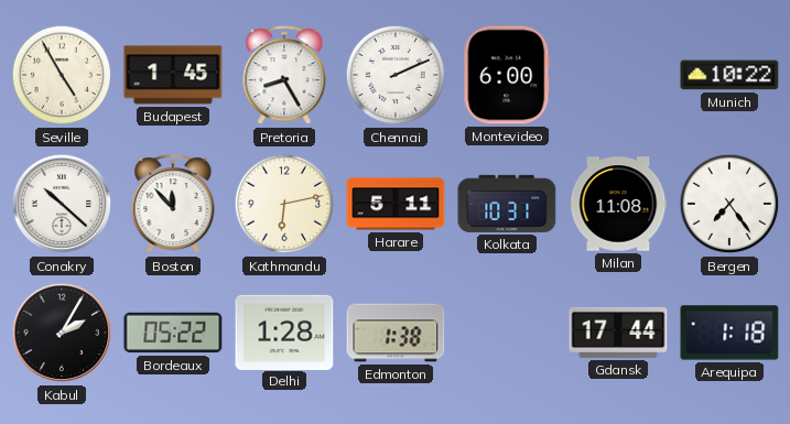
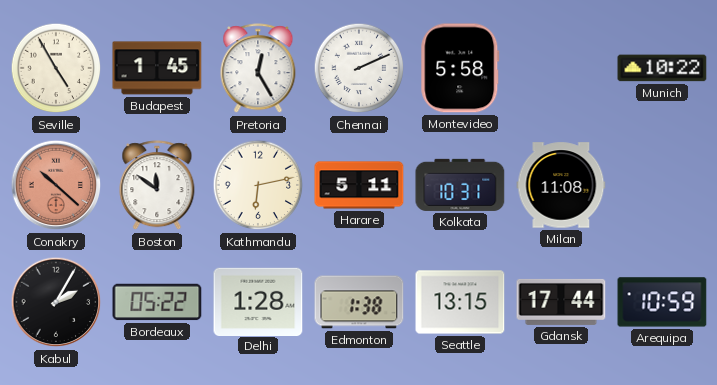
Pretoria: 8:25 -> 12:25
Montevideo: 6:00 -> 5:58
Conakry dial: white -> salmon
Boston: 11:53 -> 11:51
Bergen: 7:24 -> none
Seattle: none -> 13:15
Arequipa: 1:18 -> 10:59
